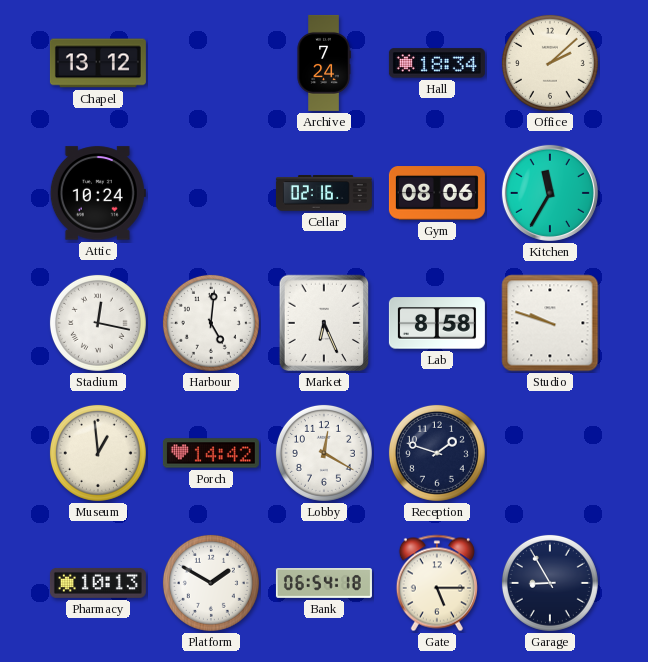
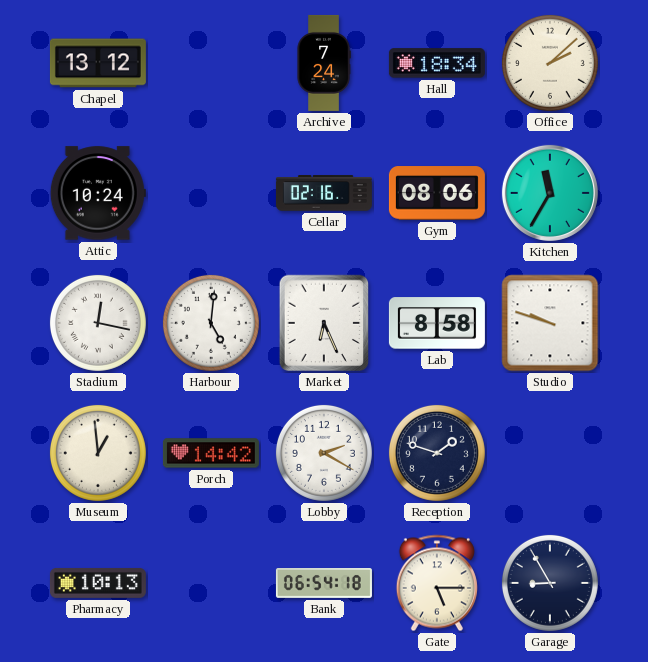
Lobby: 12:20 -> 2:20
Platform: 1:50 -> none
